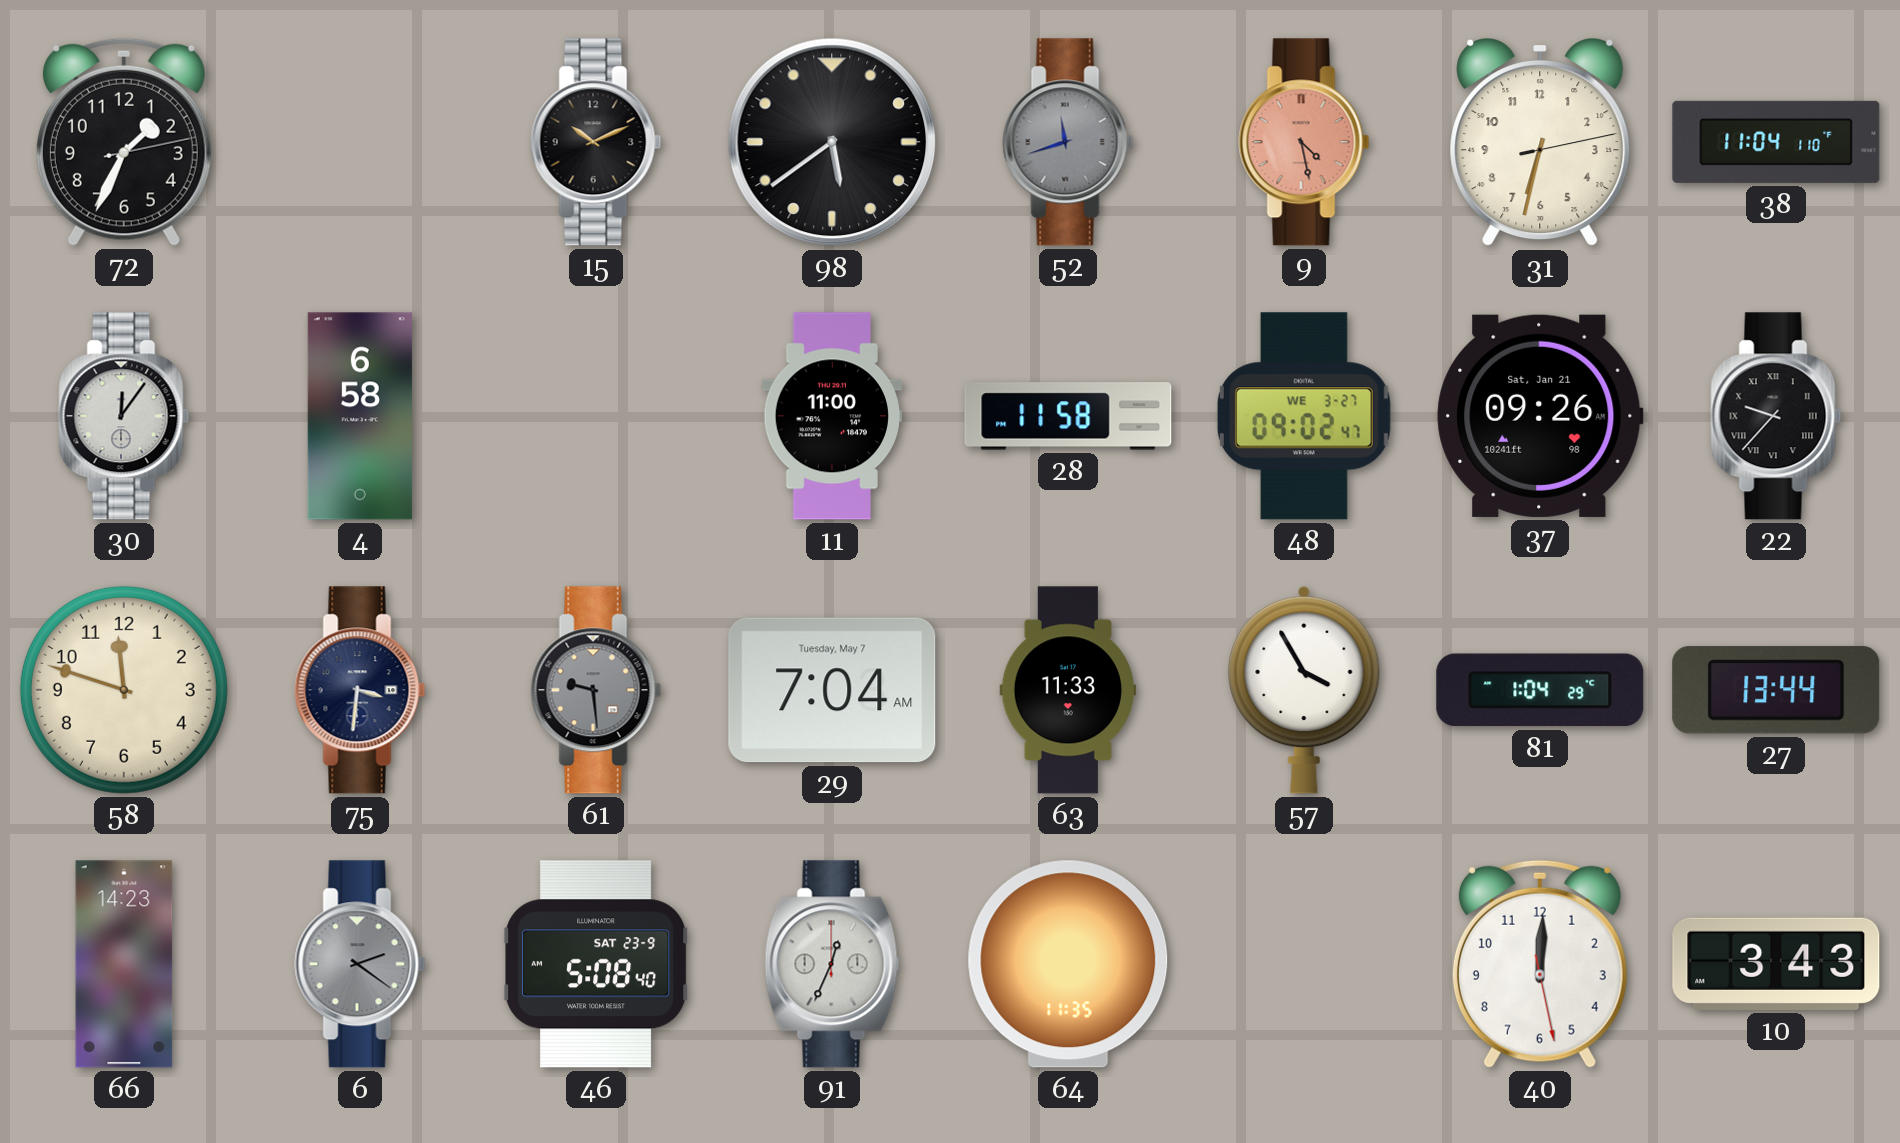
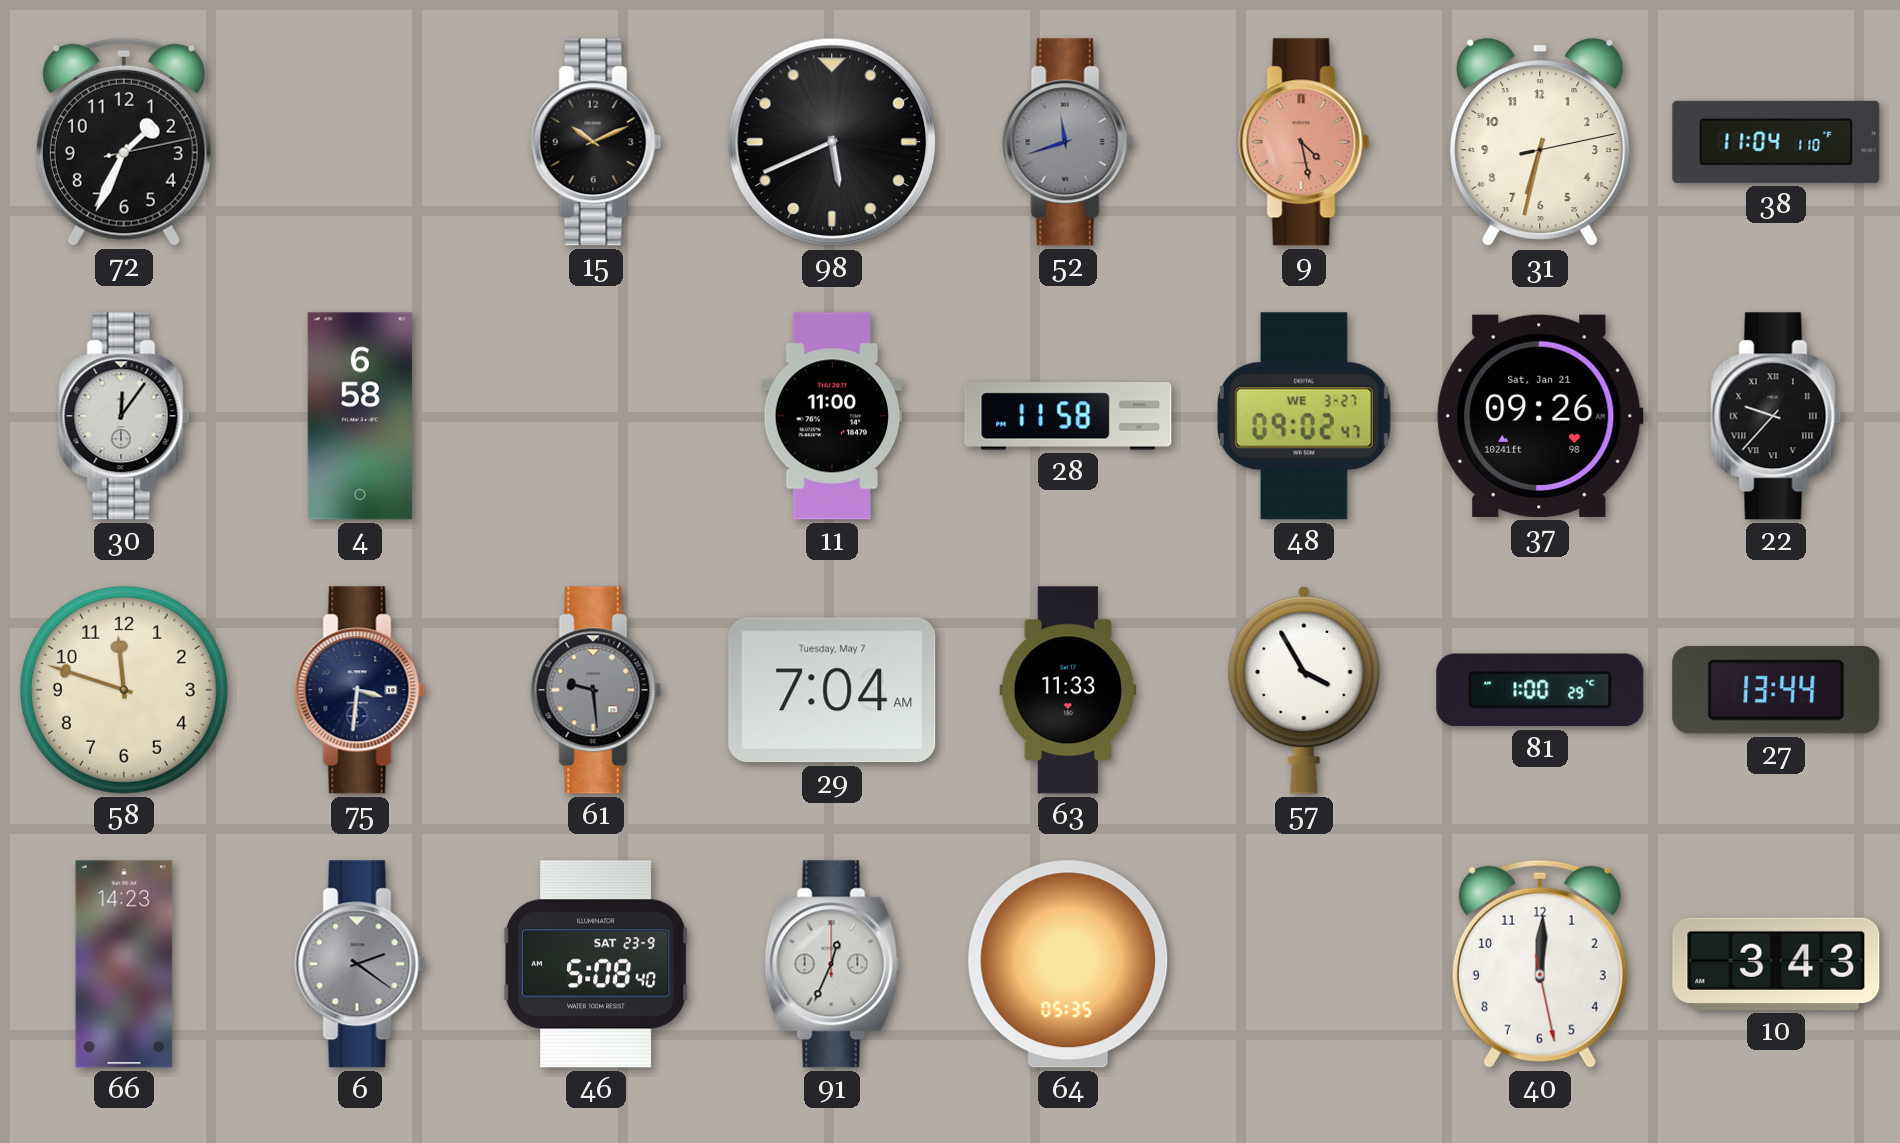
98: 5:39 -> 5:41
81: 1:04 -> 1:00
64: 11:35 -> 05:35
